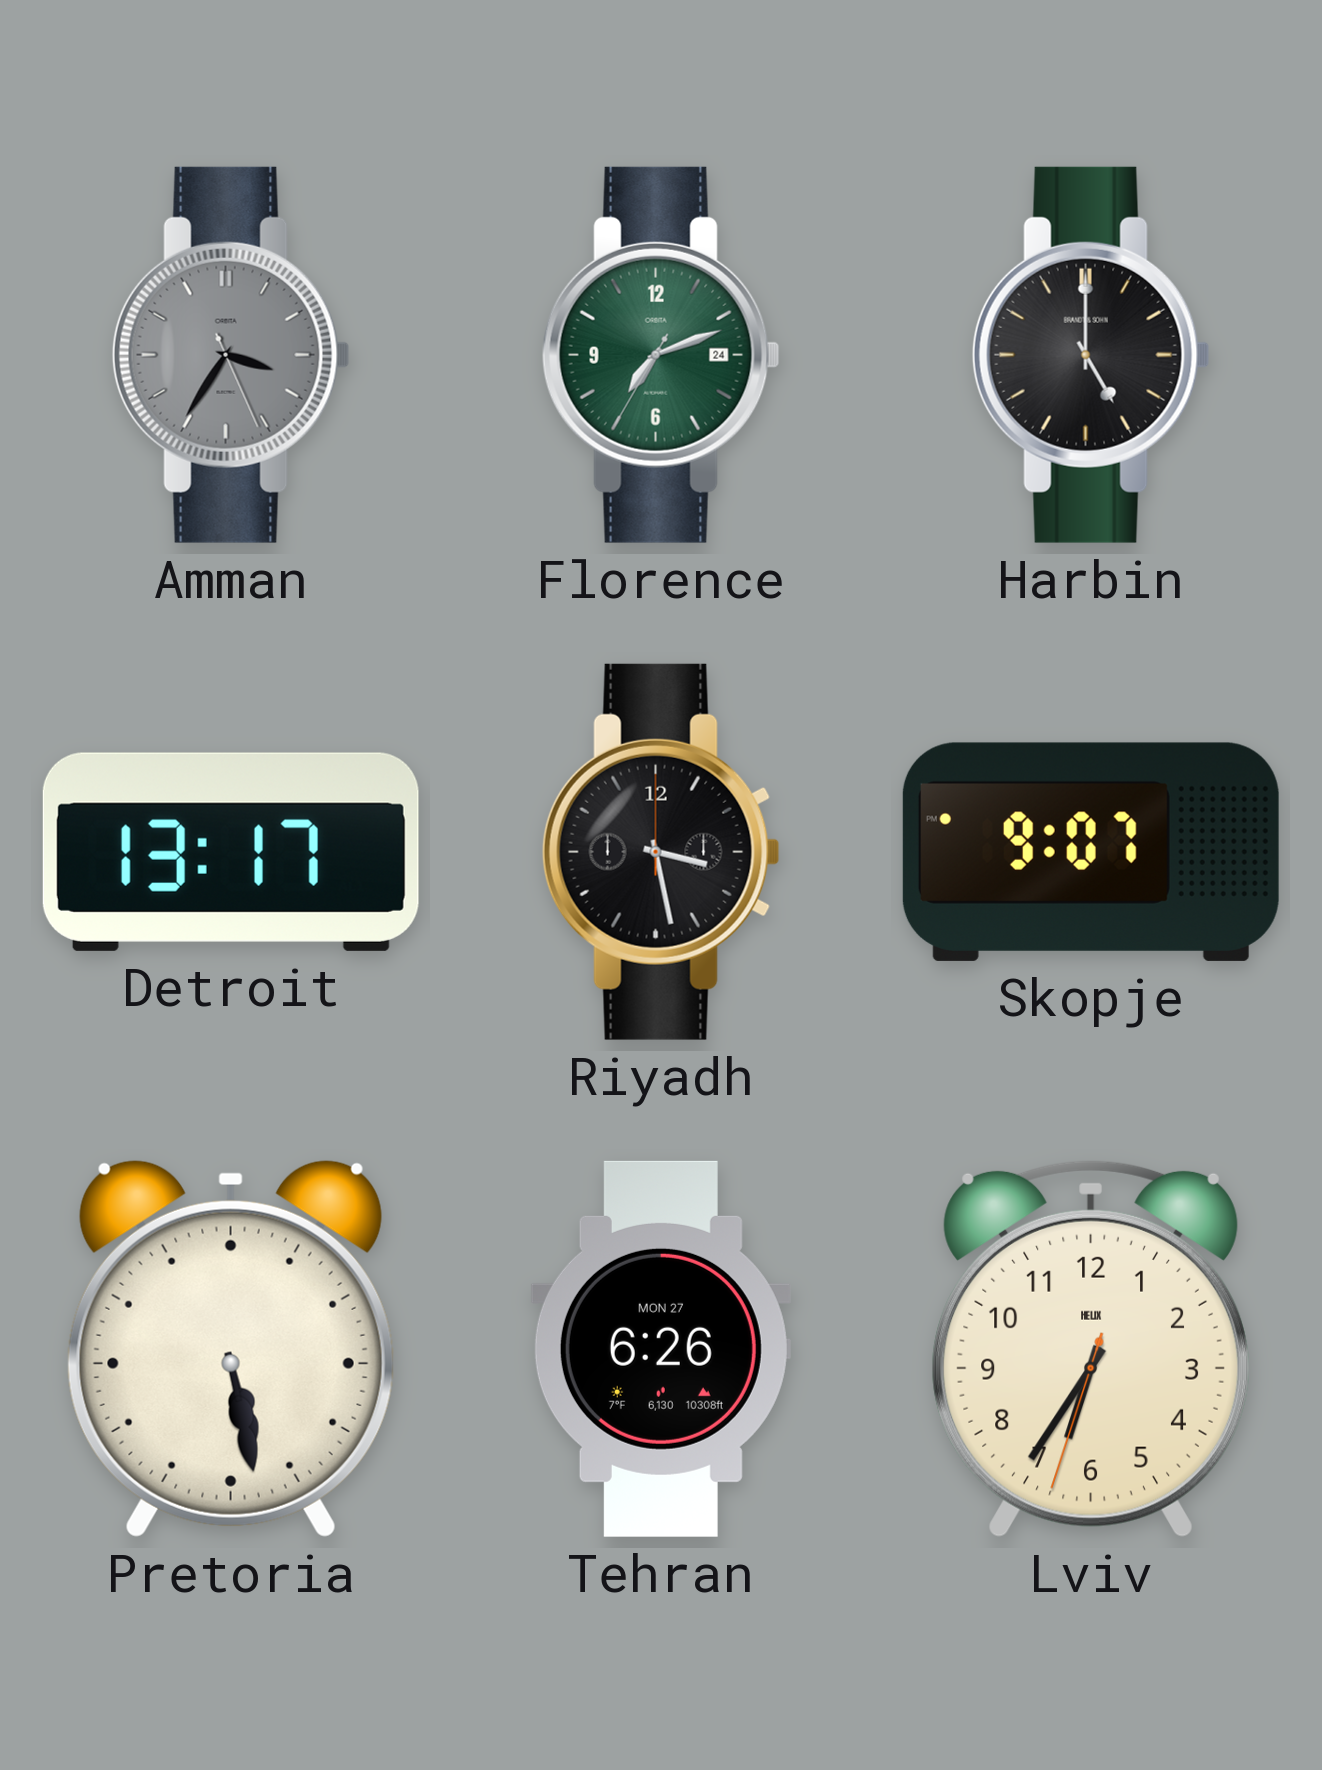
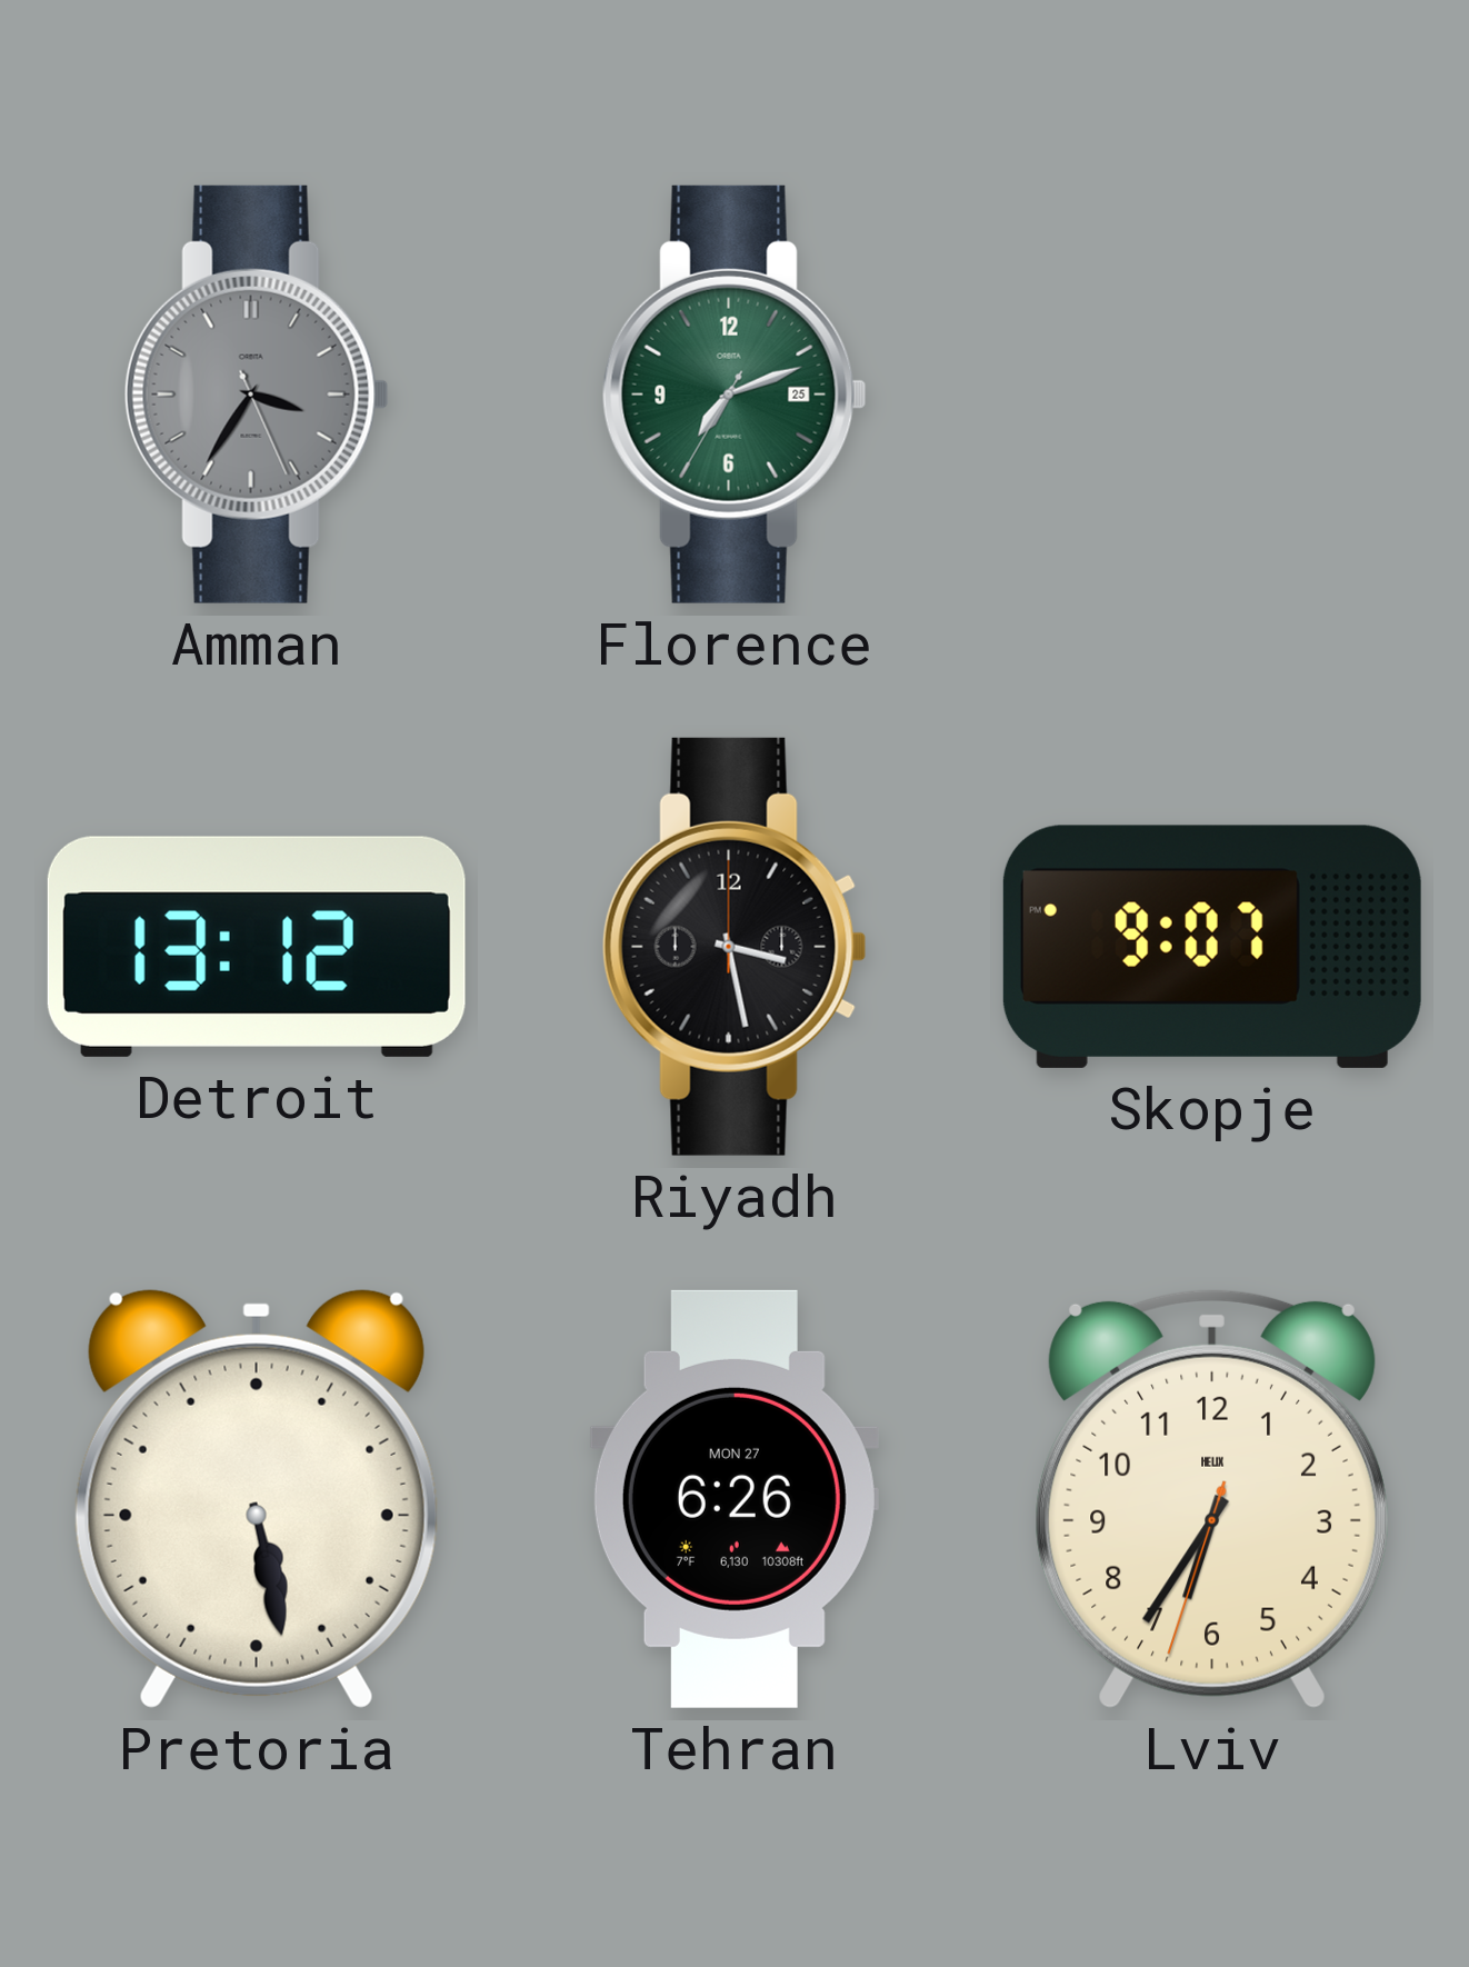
Florence date: 24 -> 25
Harbin: 5:00 -> none
Detroit: 13:17 -> 13:12
